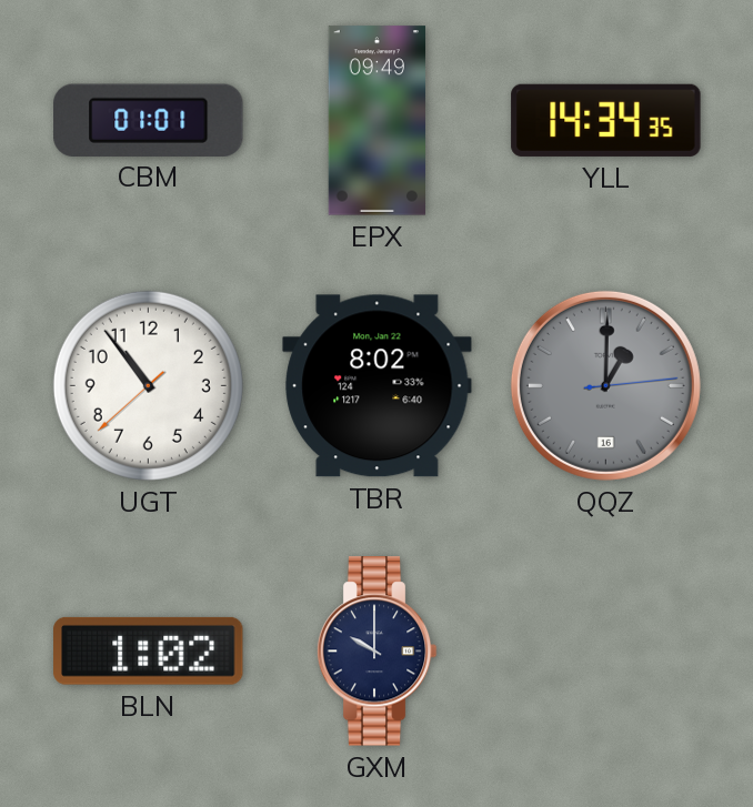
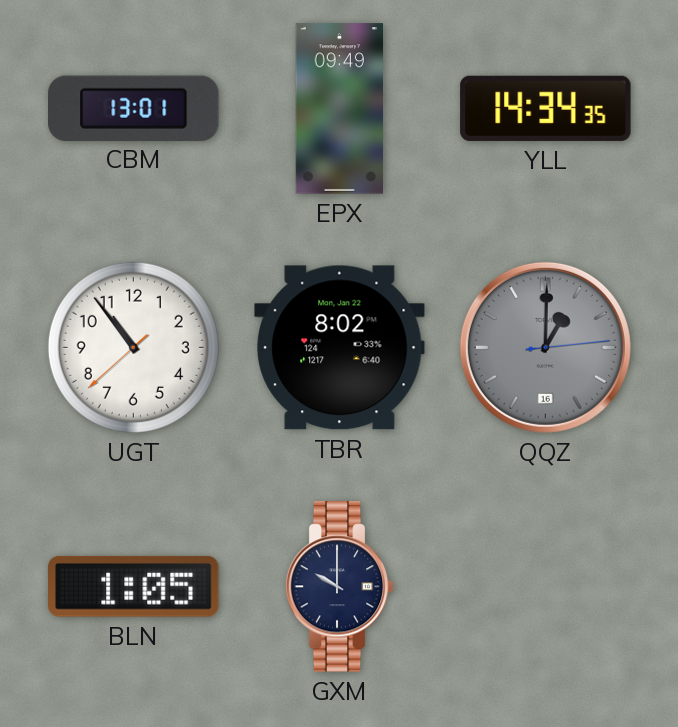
CBM: 01:01 -> 13:01
BLN: 1:02 -> 1:05
